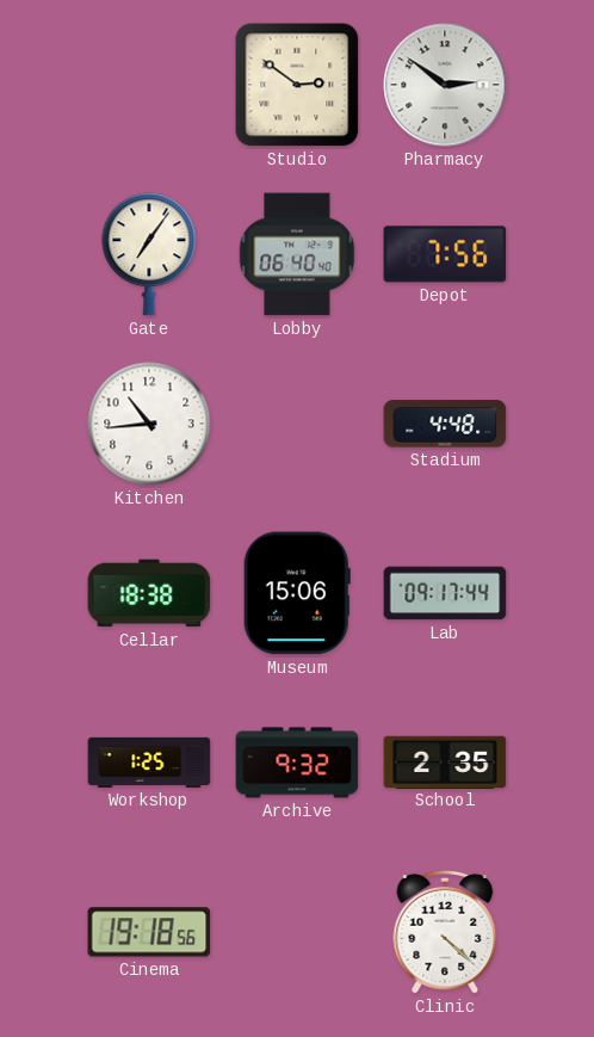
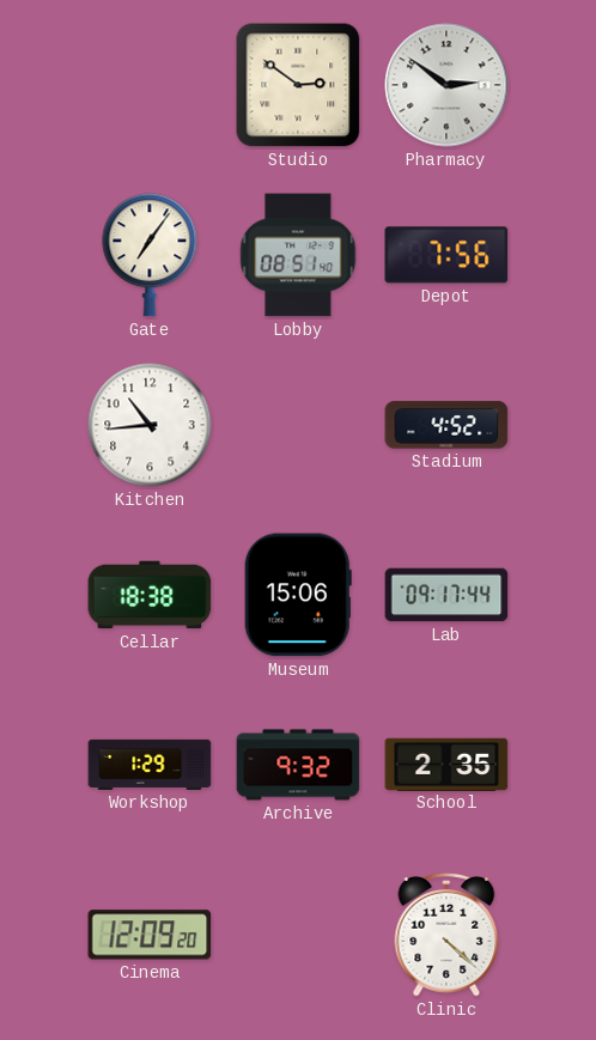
Lobby: 06:40 -> 08:51
Stadium: 4:48 -> 4:52
Workshop: 1:25 -> 1:29
Cinema: 19:18 -> 12:09
